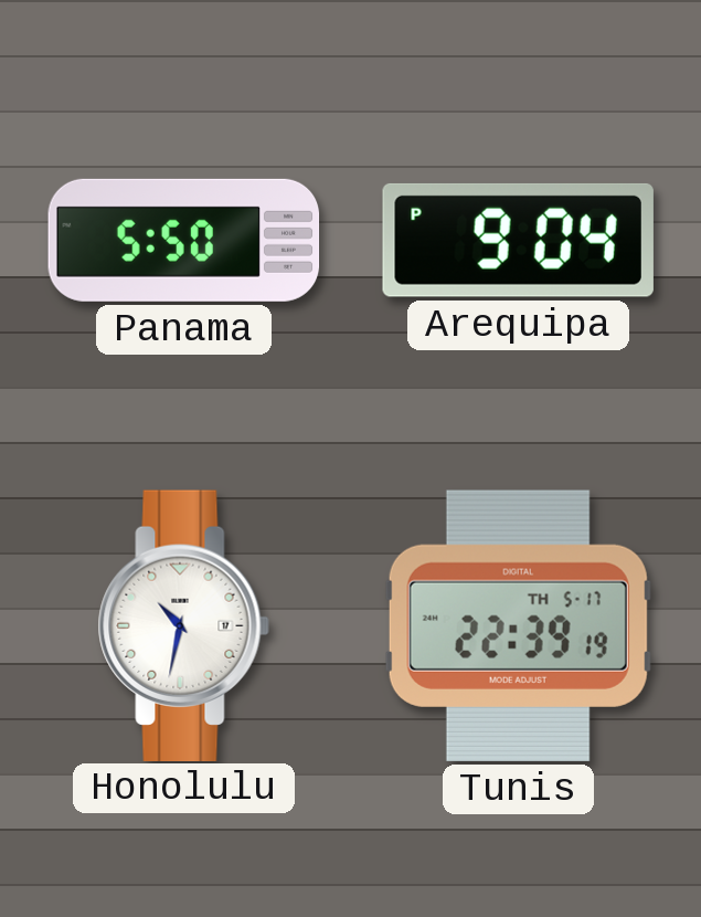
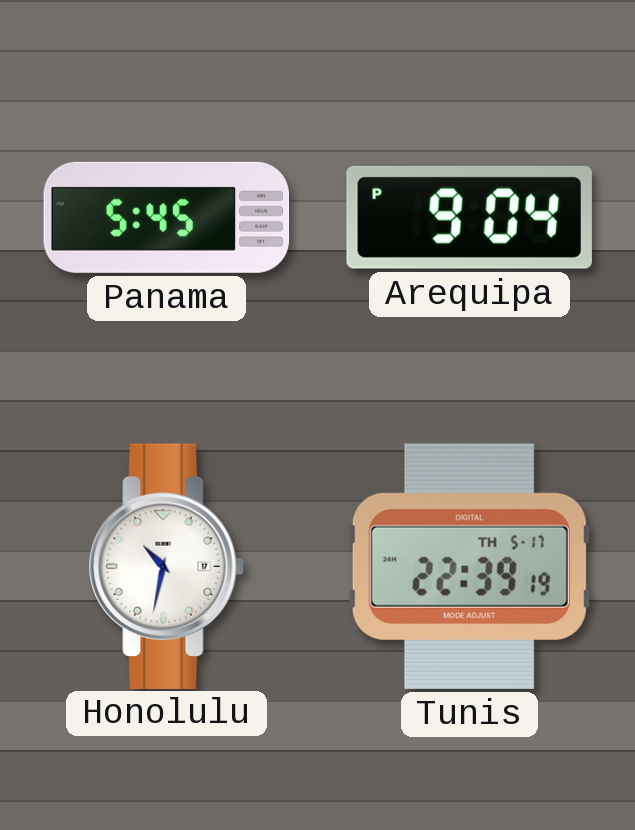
Panama: 5:50 -> 5:45
